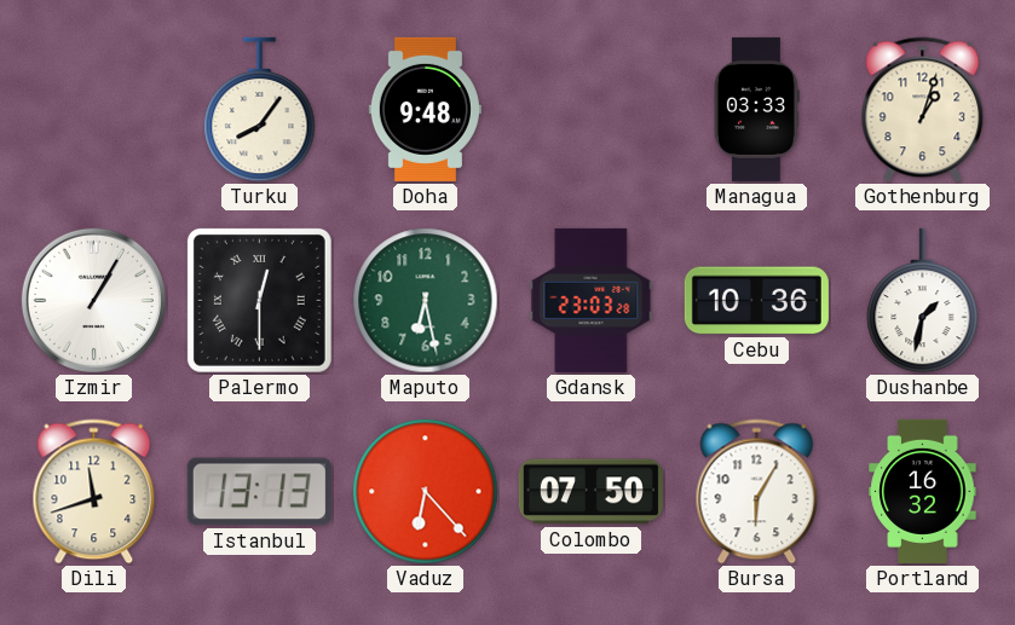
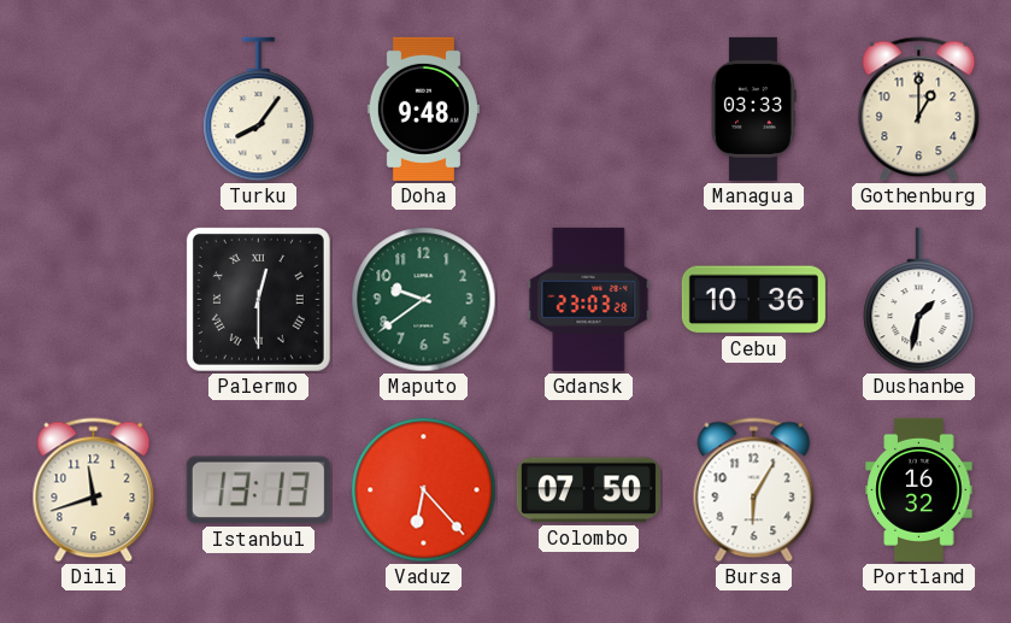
Gothenburg: 1:03 -> 1:00
Izmir: 1:05 -> none
Maputo: 6:28 -> 9:39
